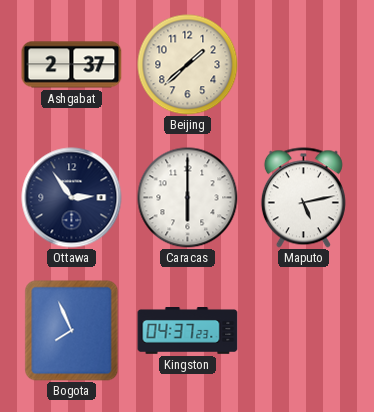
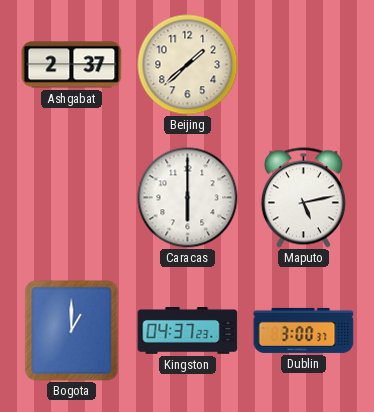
Ottawa: 2:54 -> none
Bogota: 7:56 -> 1:00
Dublin: none -> 3:00
